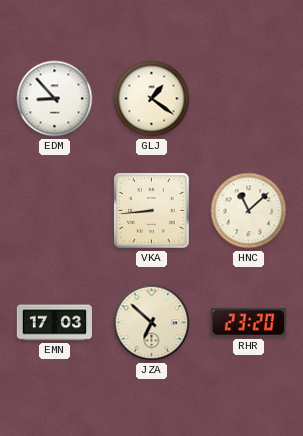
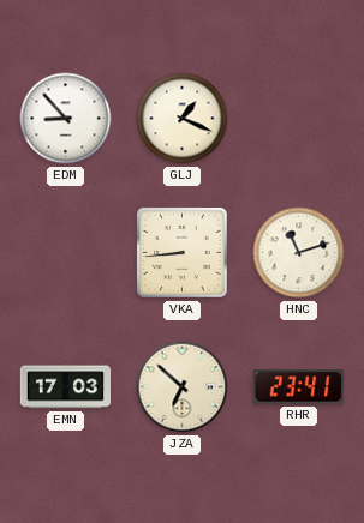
GLJ: 1:21 -> 1:19
HNC: 11:08 -> 11:12
RHR: 23:20 -> 23:41
